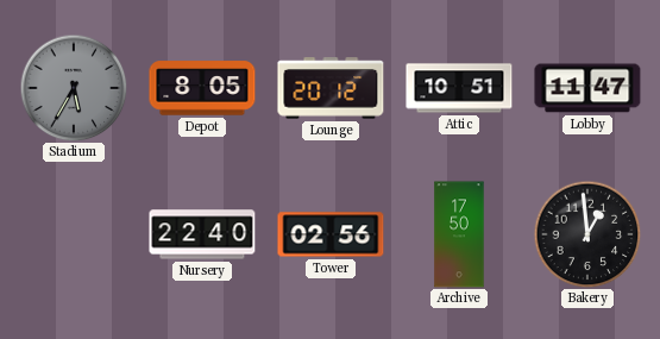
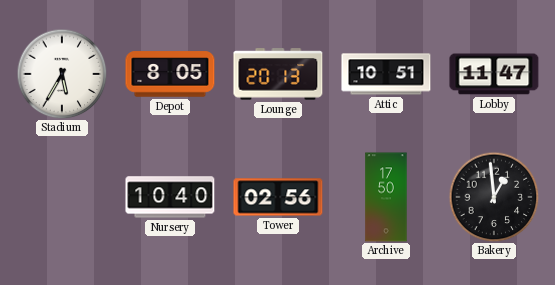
Stadium dial: grey -> white
Lounge: 20:12 -> 20:13
Nursery: 22:40 -> 10:40
